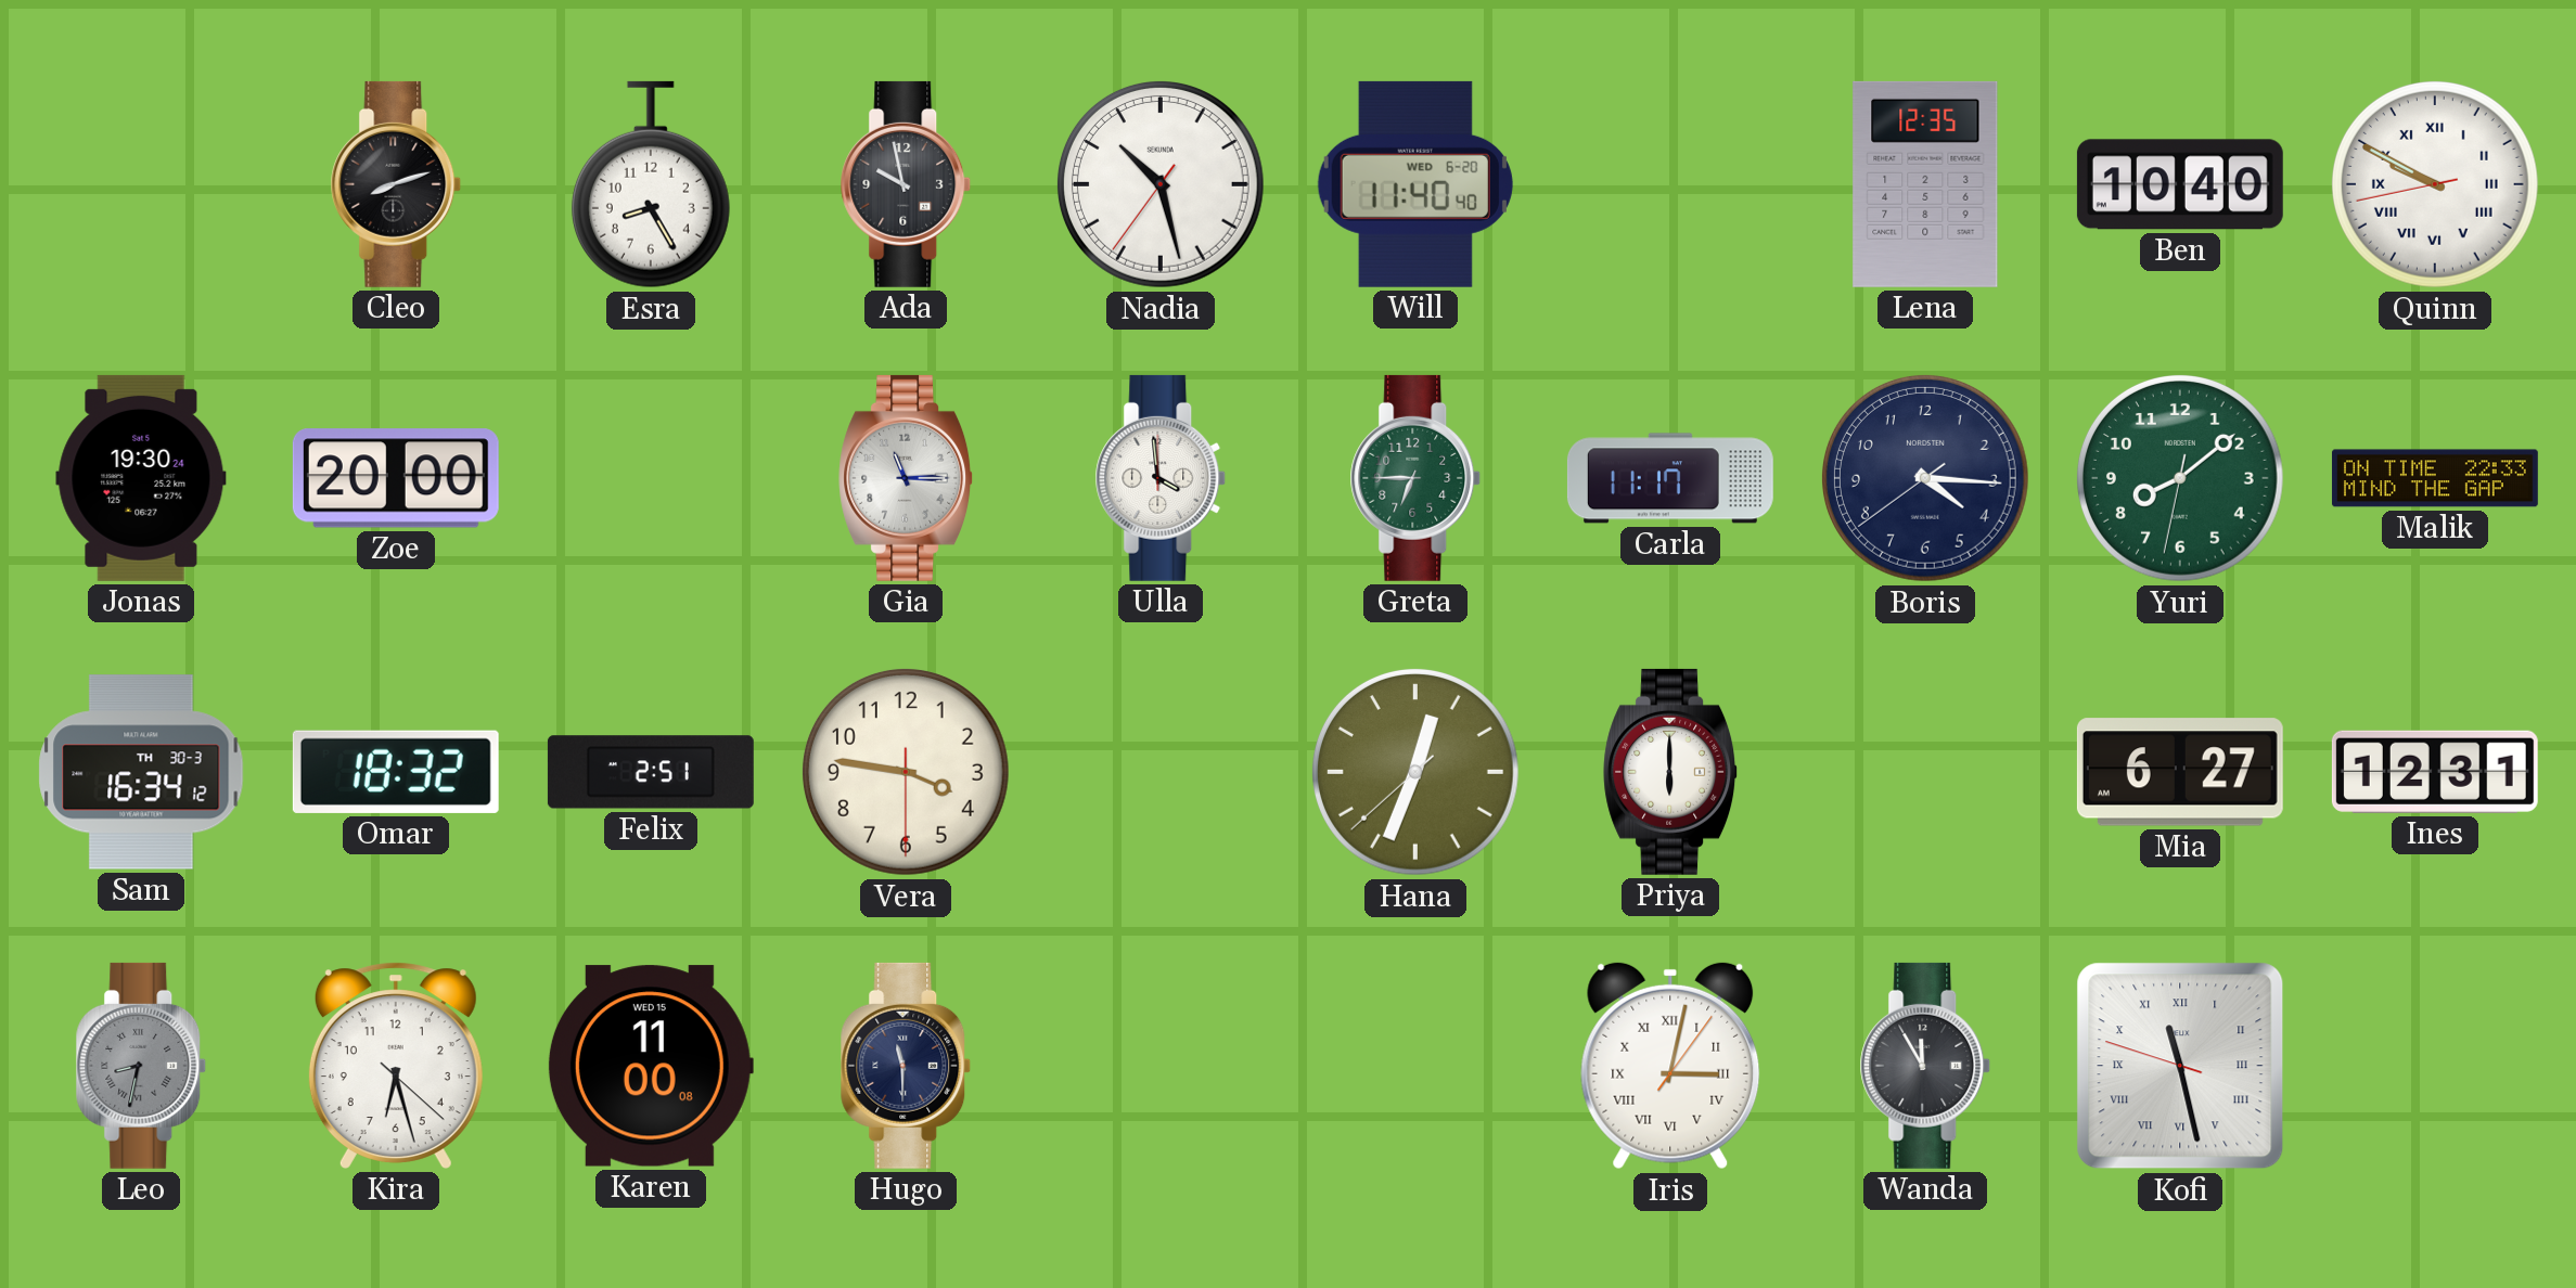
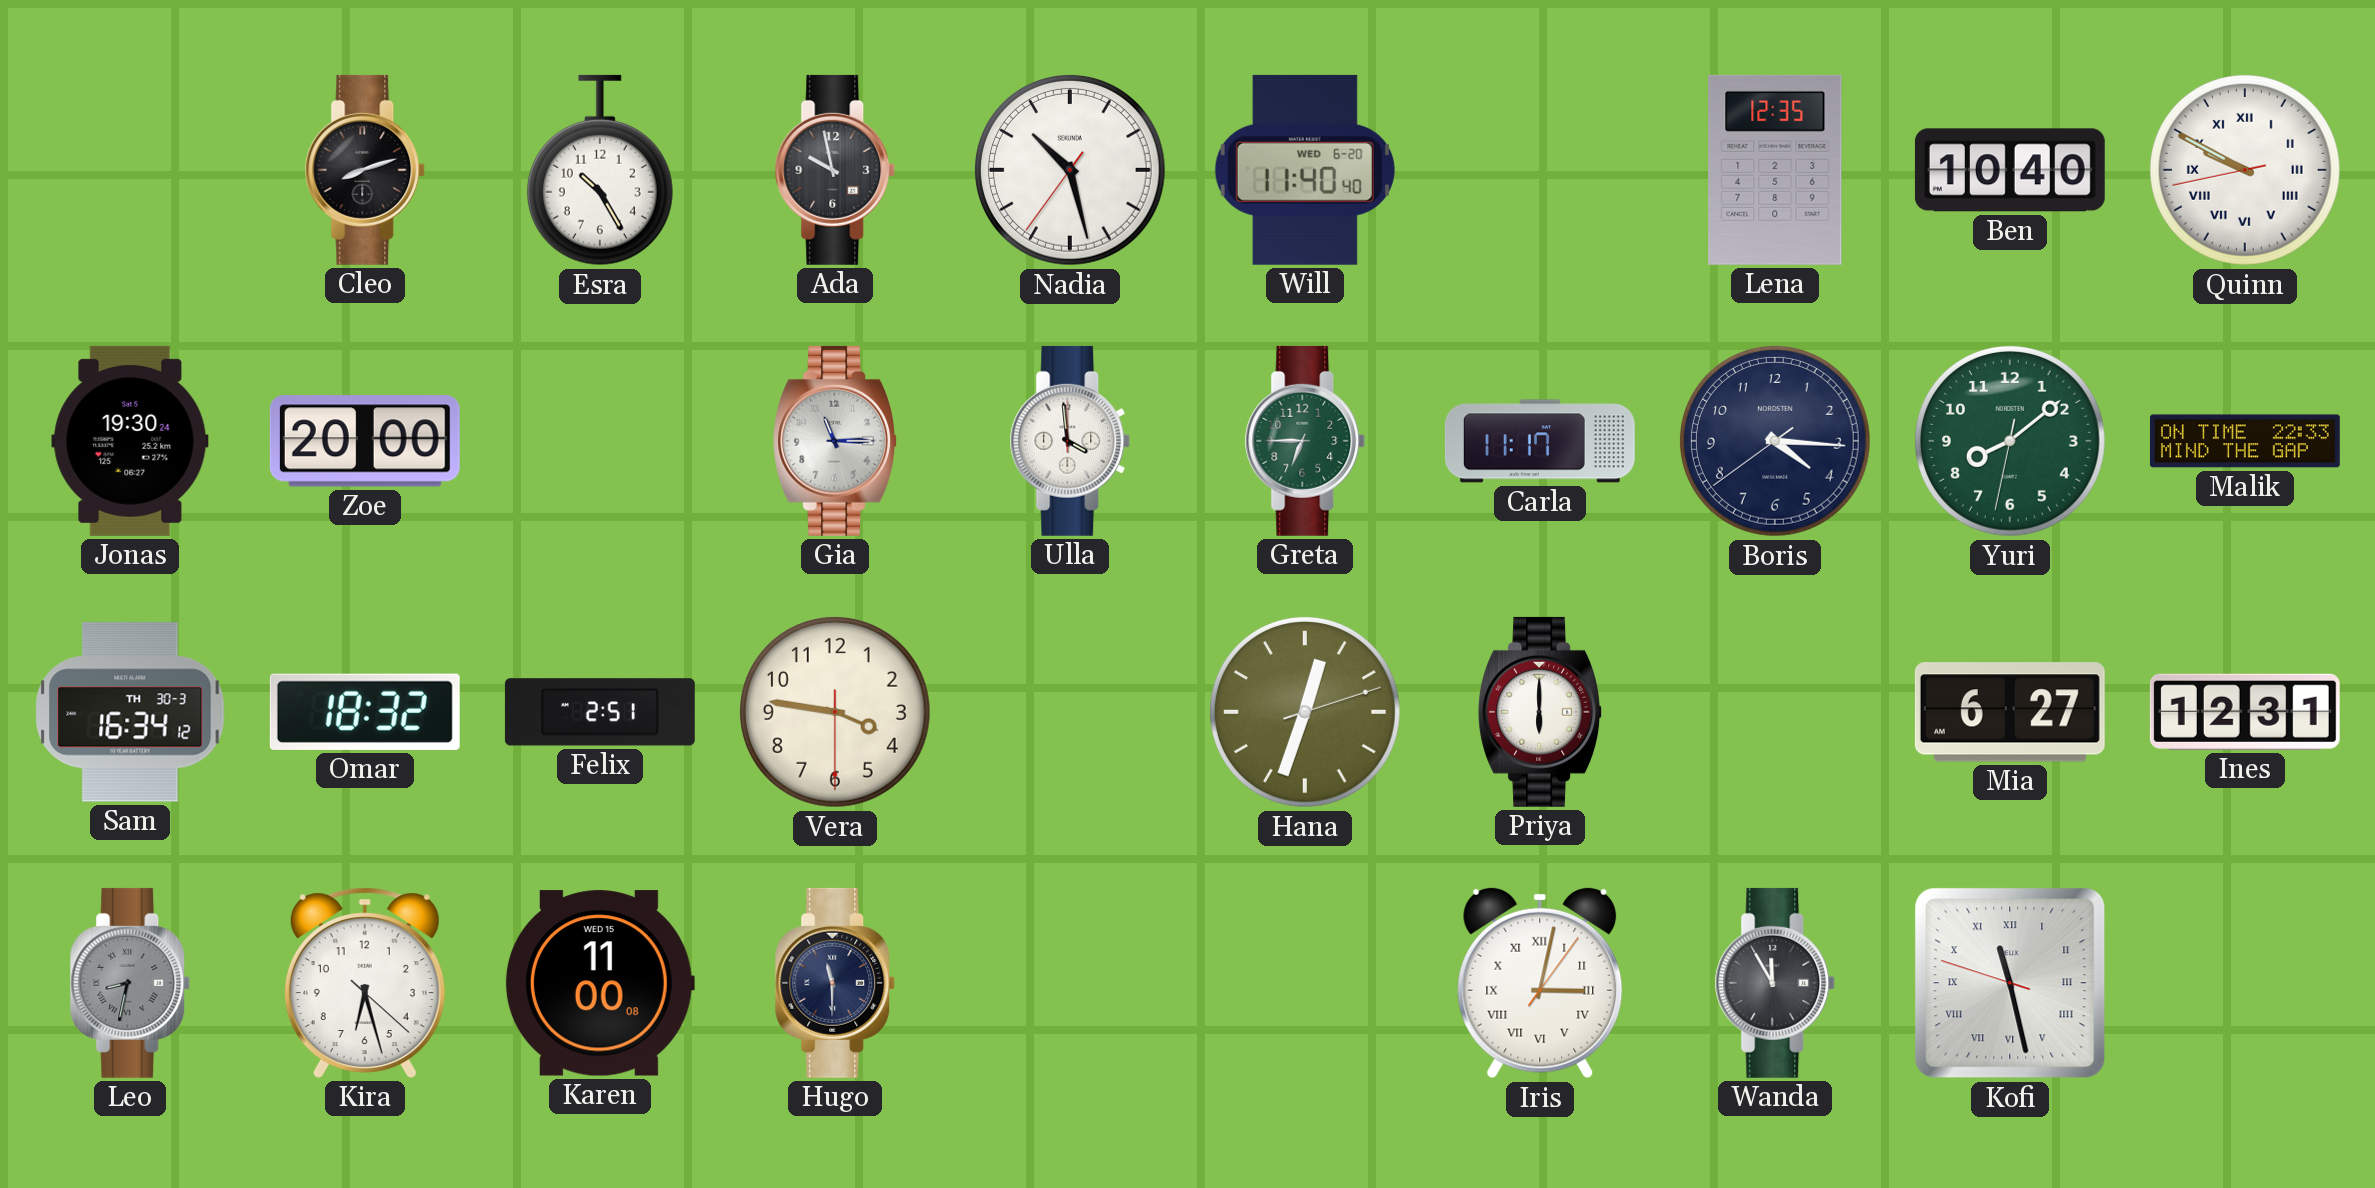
Esra: 8:25 -> 10:25
Hana: 12:33:38 -> 12:33:12
